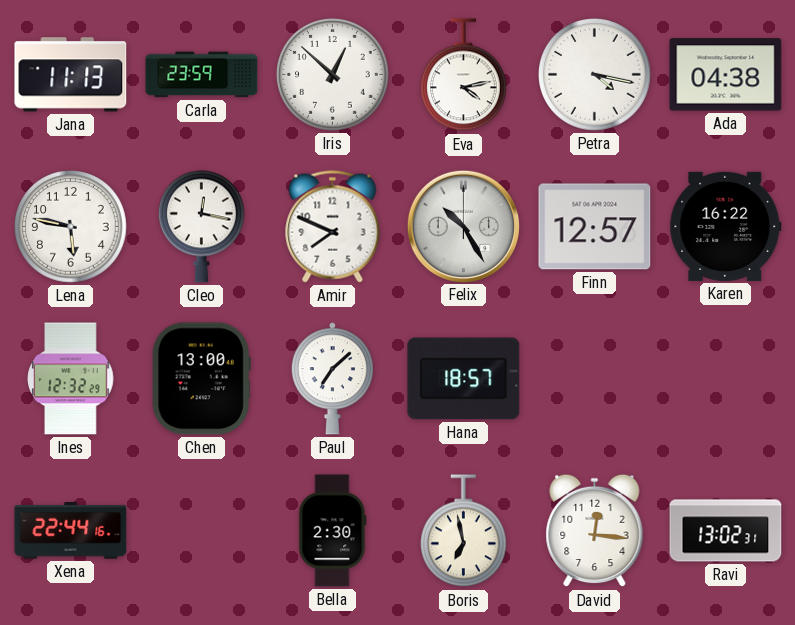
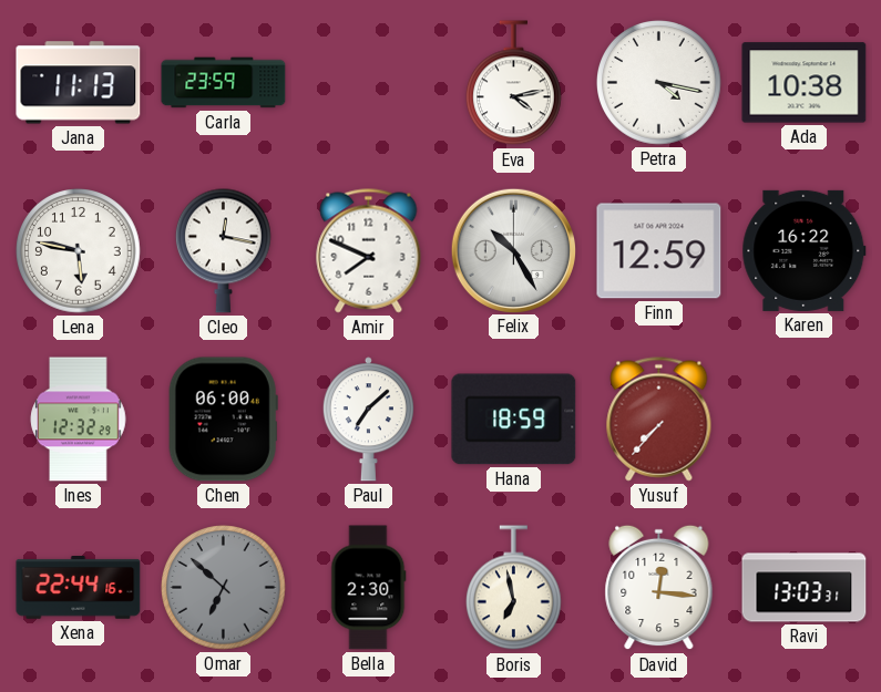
Iris: 12:52 -> none
Ada: 04:38 -> 10:38
Finn: 12:57 -> 12:59
Chen: 13:00 -> 06:00
Hana: 18:57 -> 18:59
Yusuf: none -> 7:37
Omar: none -> 6:52
Ravi: 13:02 -> 13:03
